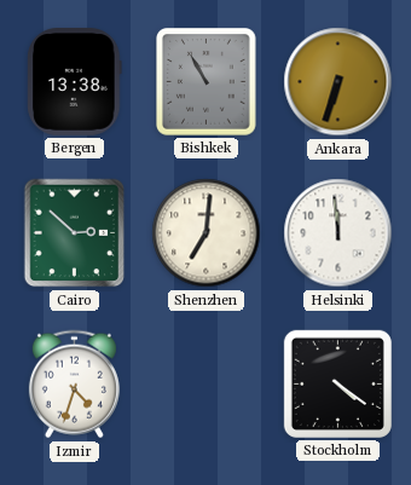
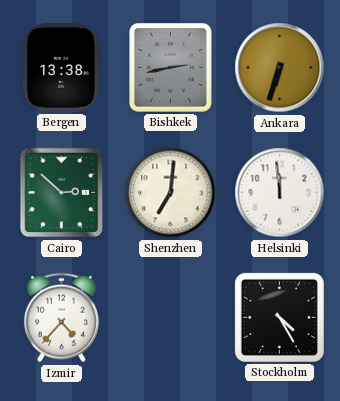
Bishkek: 10:55 -> 2:43
Izmir: 4:33 -> 4:37
Stockholm: 4:21 -> 4:25
